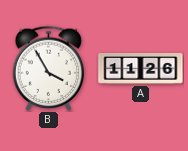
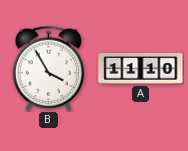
A: 11:26 -> 11:10
